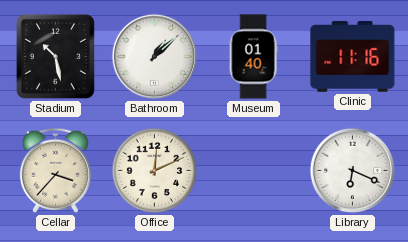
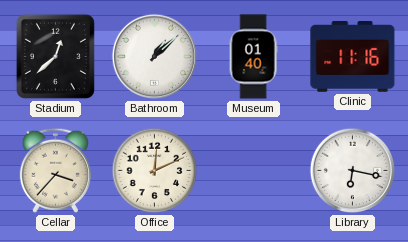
Stadium: 10:28 -> 12:38
Library: 6:19 -> 6:17
